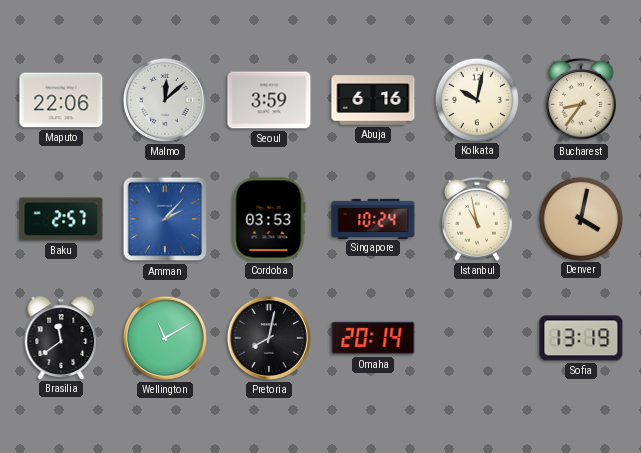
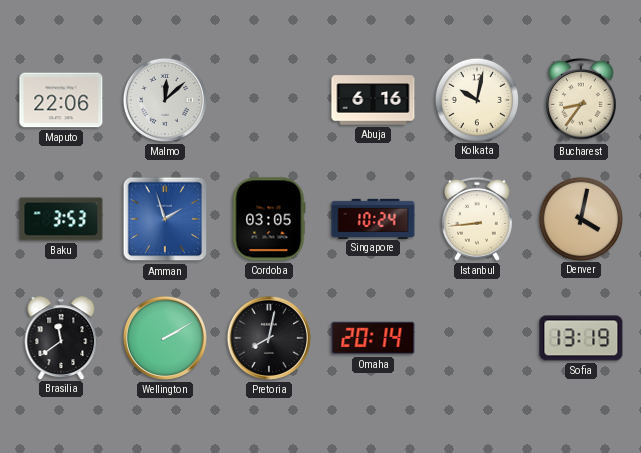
Seoul: 3:59 -> none
Baku: 2:57 -> 3:53
Amman: 2:07 -> 1:57
Cordoba: 03:53 -> 03:05
Istanbul: 10:58 -> 8:44
Wellington: 11:10 -> 2:10
